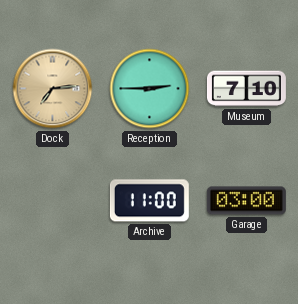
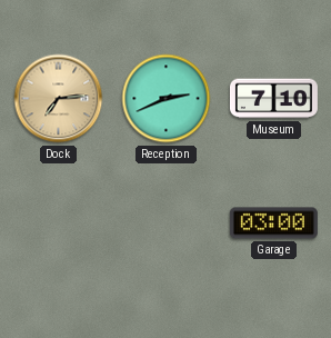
Reception: 2:45 -> 2:41
Archive: 11:00 -> none
